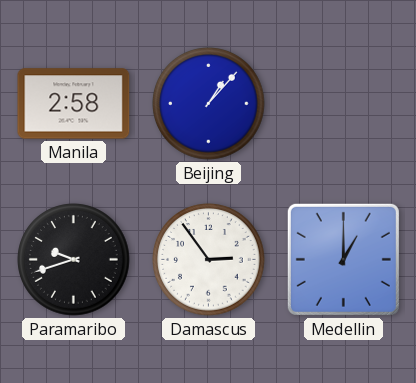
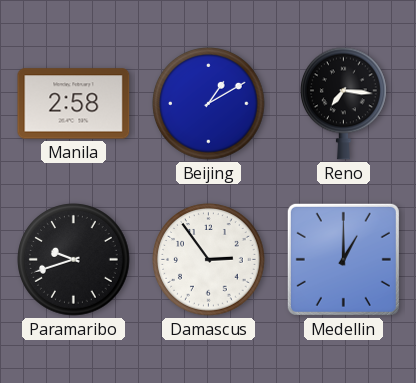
Beijing: 1:07 -> 1:10
Reno: none -> 7:16
